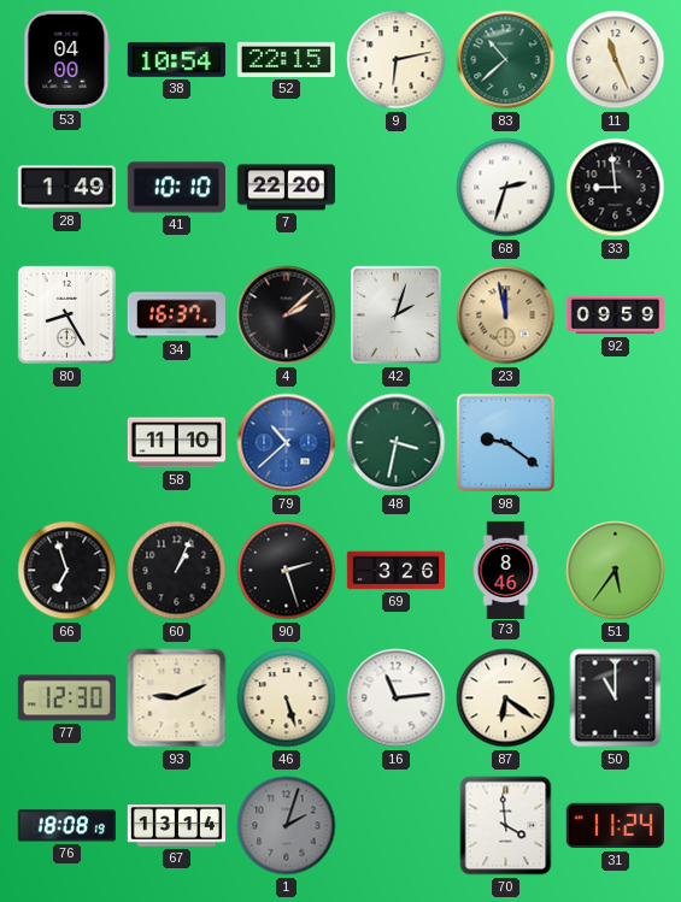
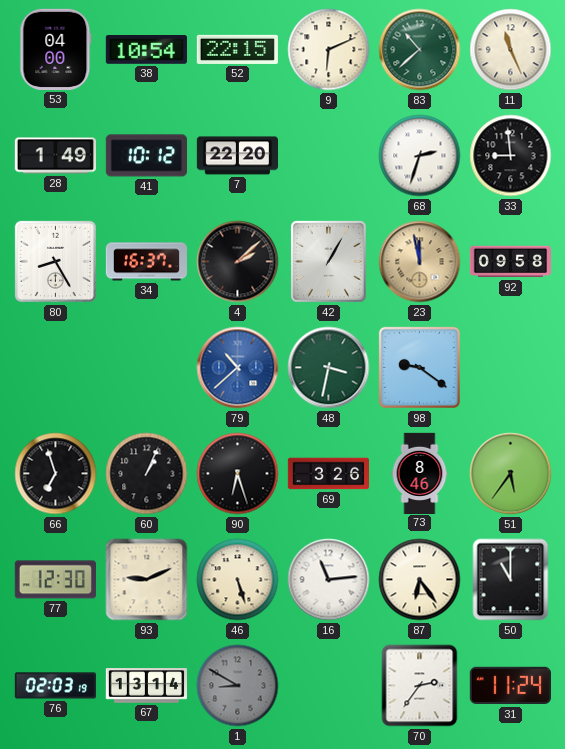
9: 6:13 -> 6:11
41: 10:10 -> 10:12
42: 2:03 -> 1:05
92: 09:59 -> 09:58
58: 11:10 -> none
90: 2:27 -> 6:27
87: 6:21 -> 6:24
76: 18:08 -> 02:03
1: 2:03 -> 8:50
70: 3:59 -> 2:36
